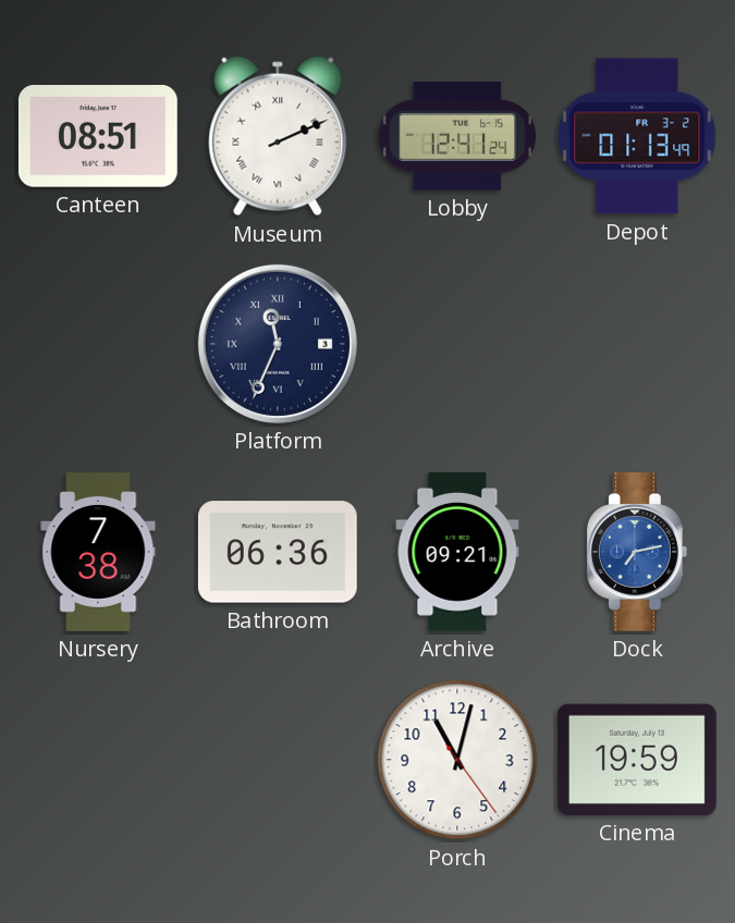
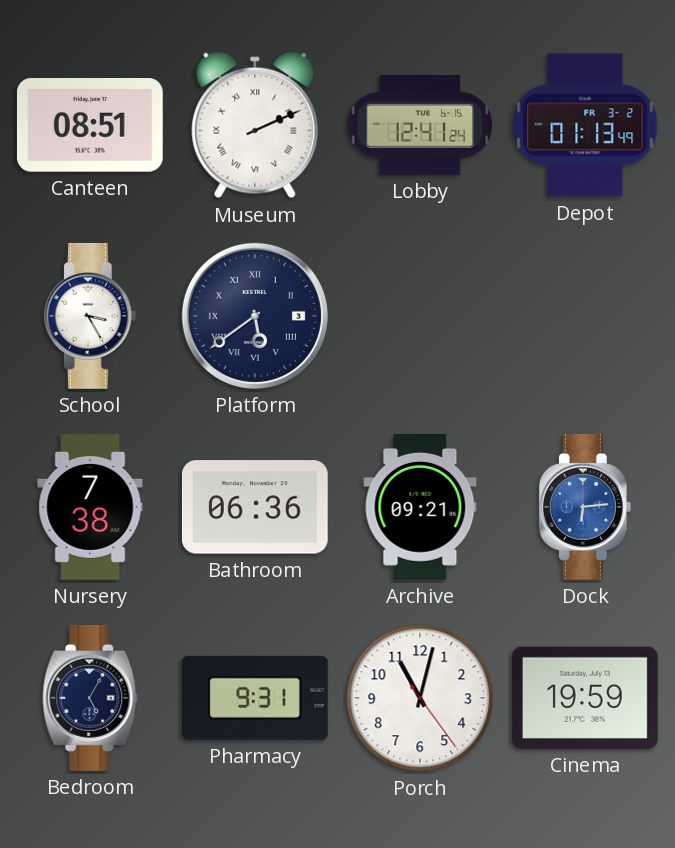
School: none -> 3:25
Platform: 11:34 -> 5:39
Dock: 7:13 -> 6:14
Bedroom: none -> 5:05
Pharmacy: none -> 9:31
